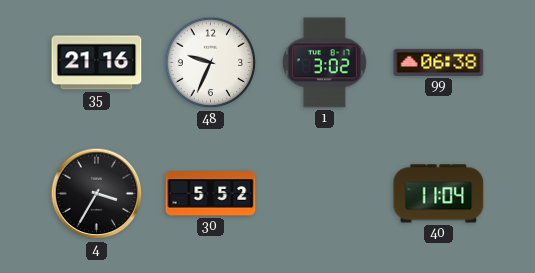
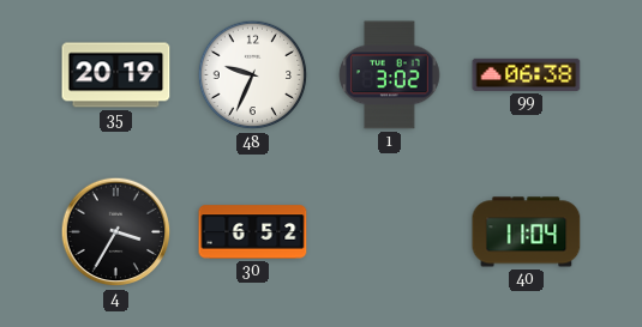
35: 21:16 -> 20:19
30: 5:52 -> 6:52
